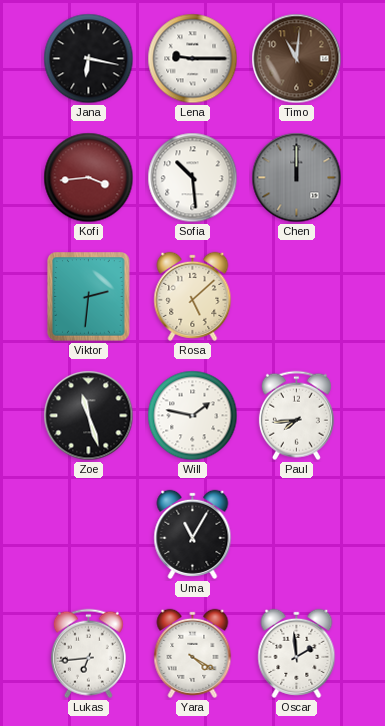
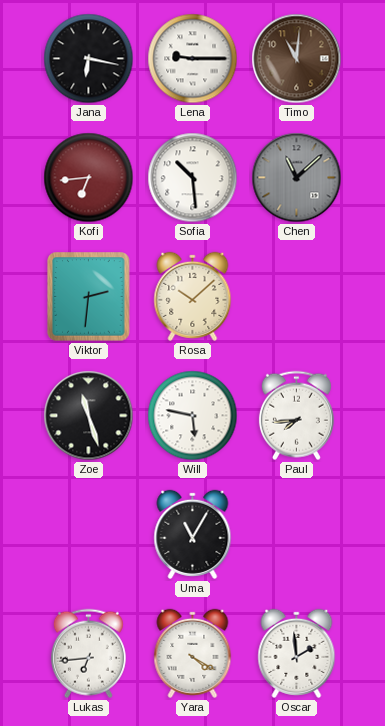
Kofi: 3:44 -> 6:44
Chen: 12:00 -> 11:08
Rosa: 5:08 -> 10:08
Will: 1:47 -> 5:47
